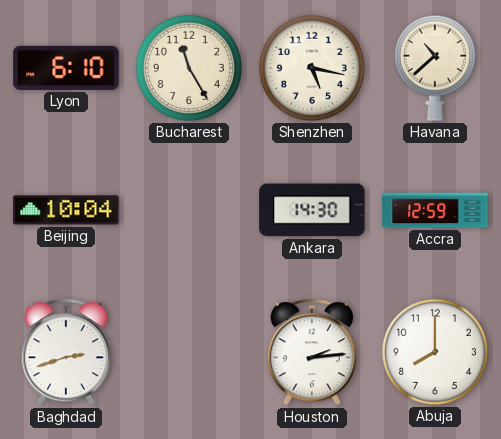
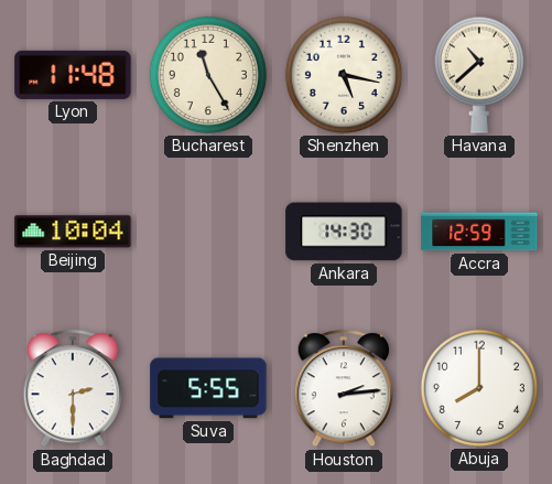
Lyon: 6:10 -> 11:48
Baghdad: 2:42 -> 2:30
Suva: none -> 5:55
